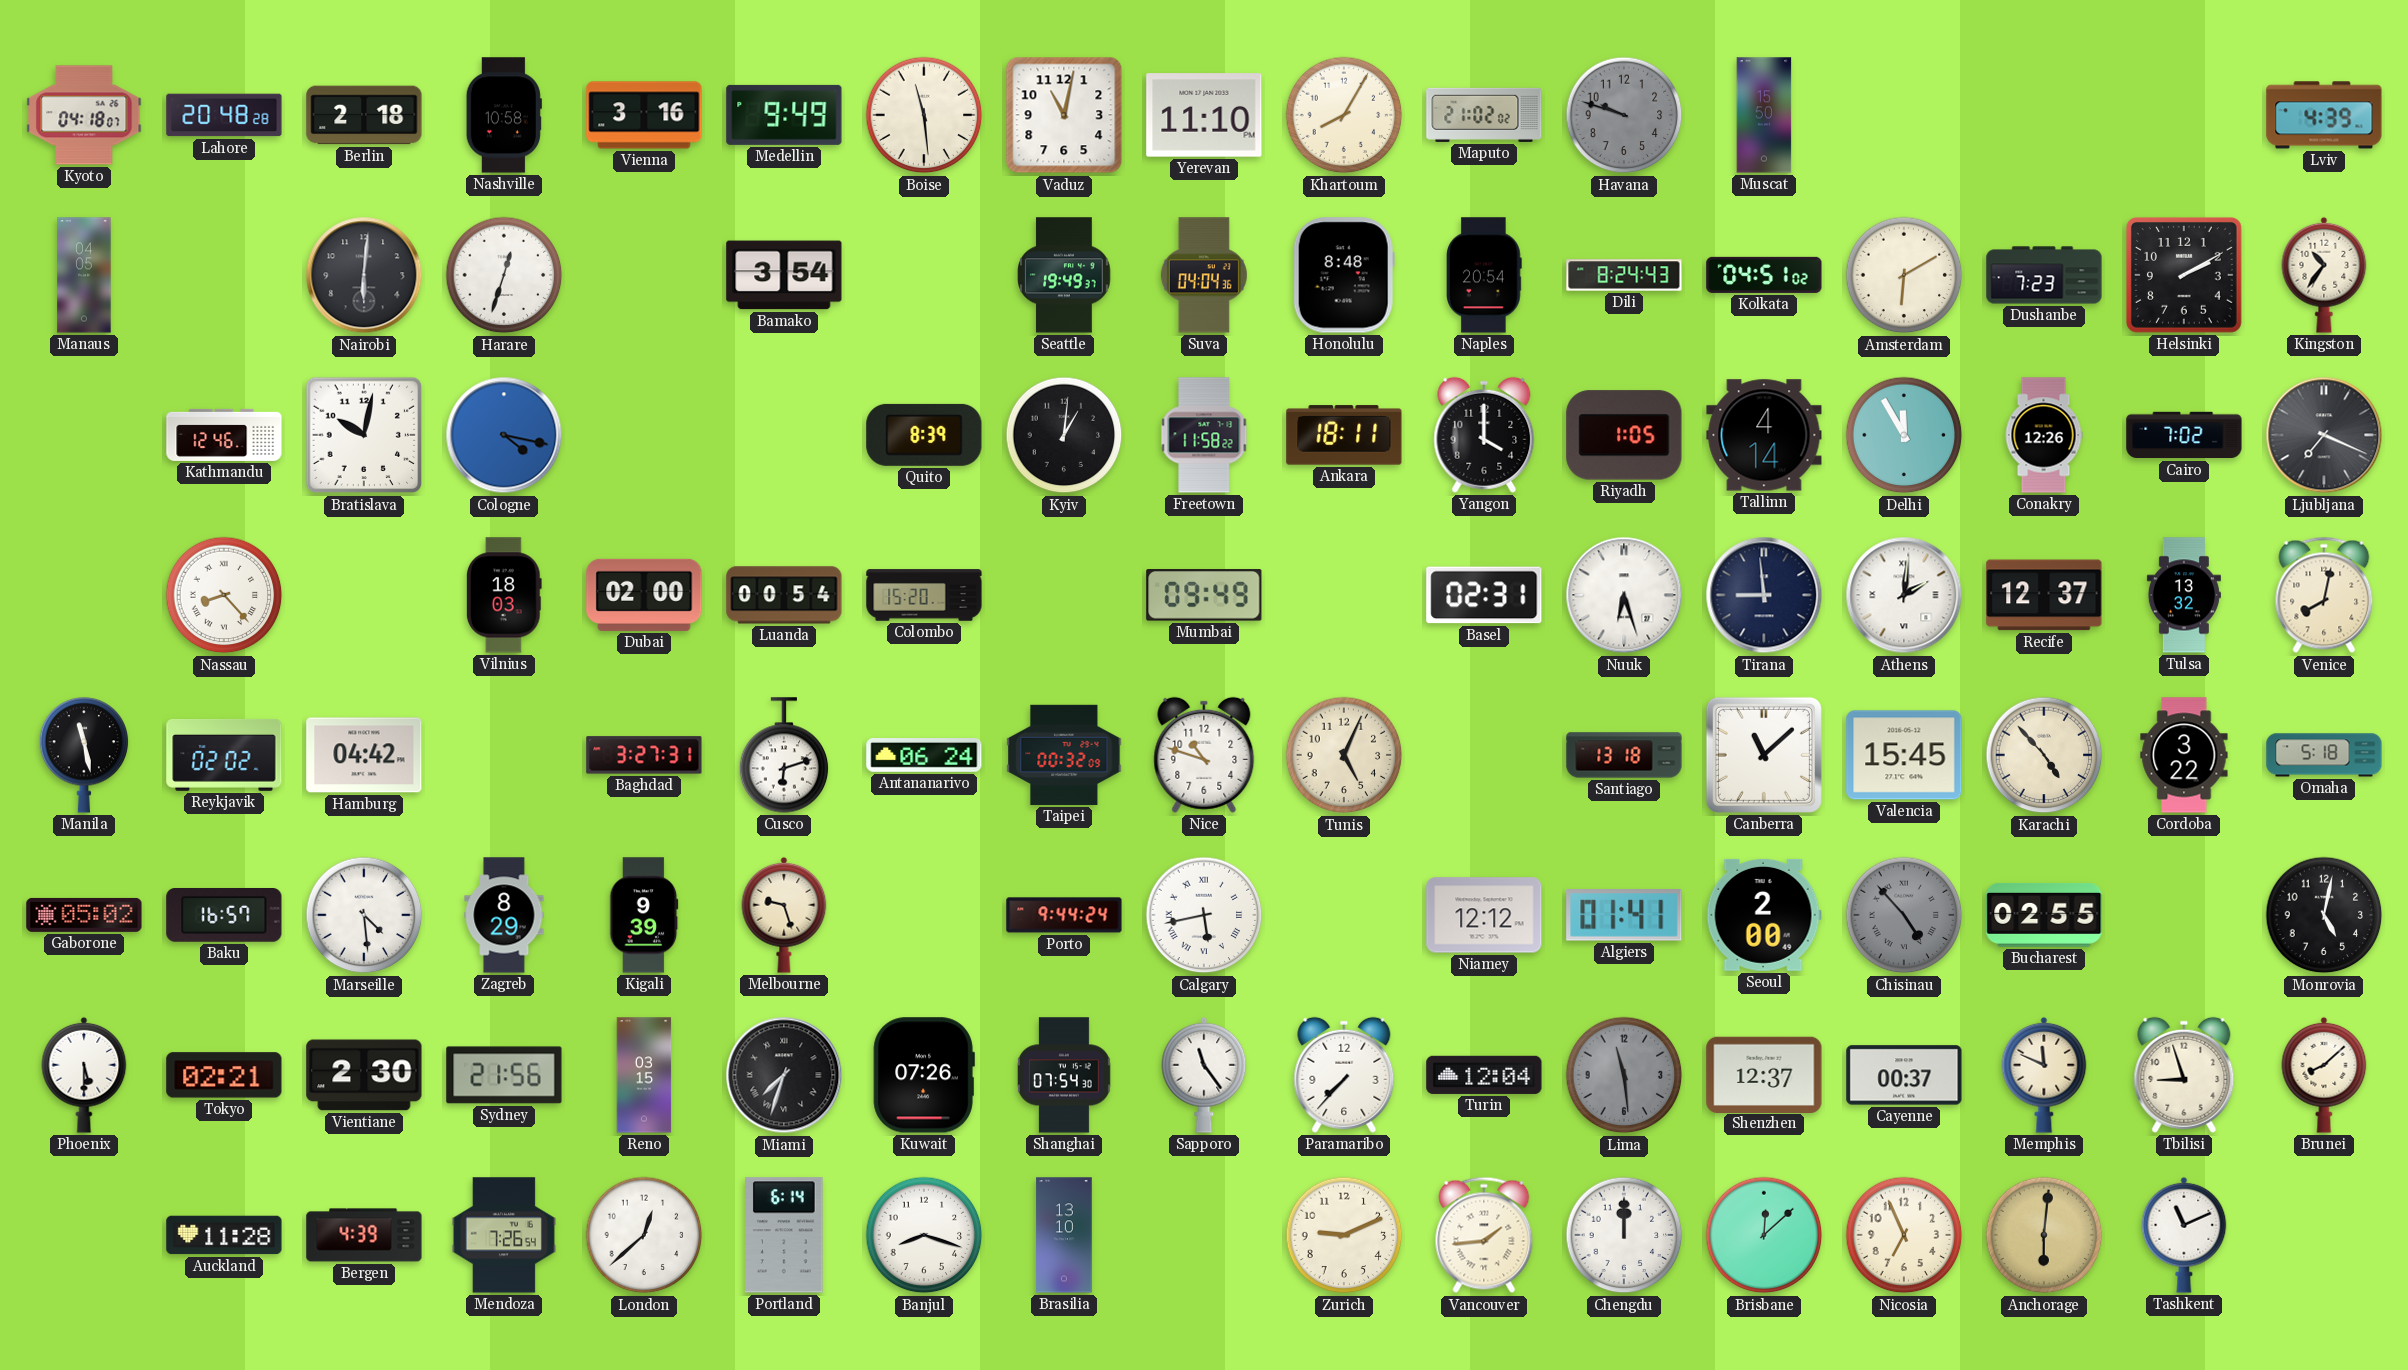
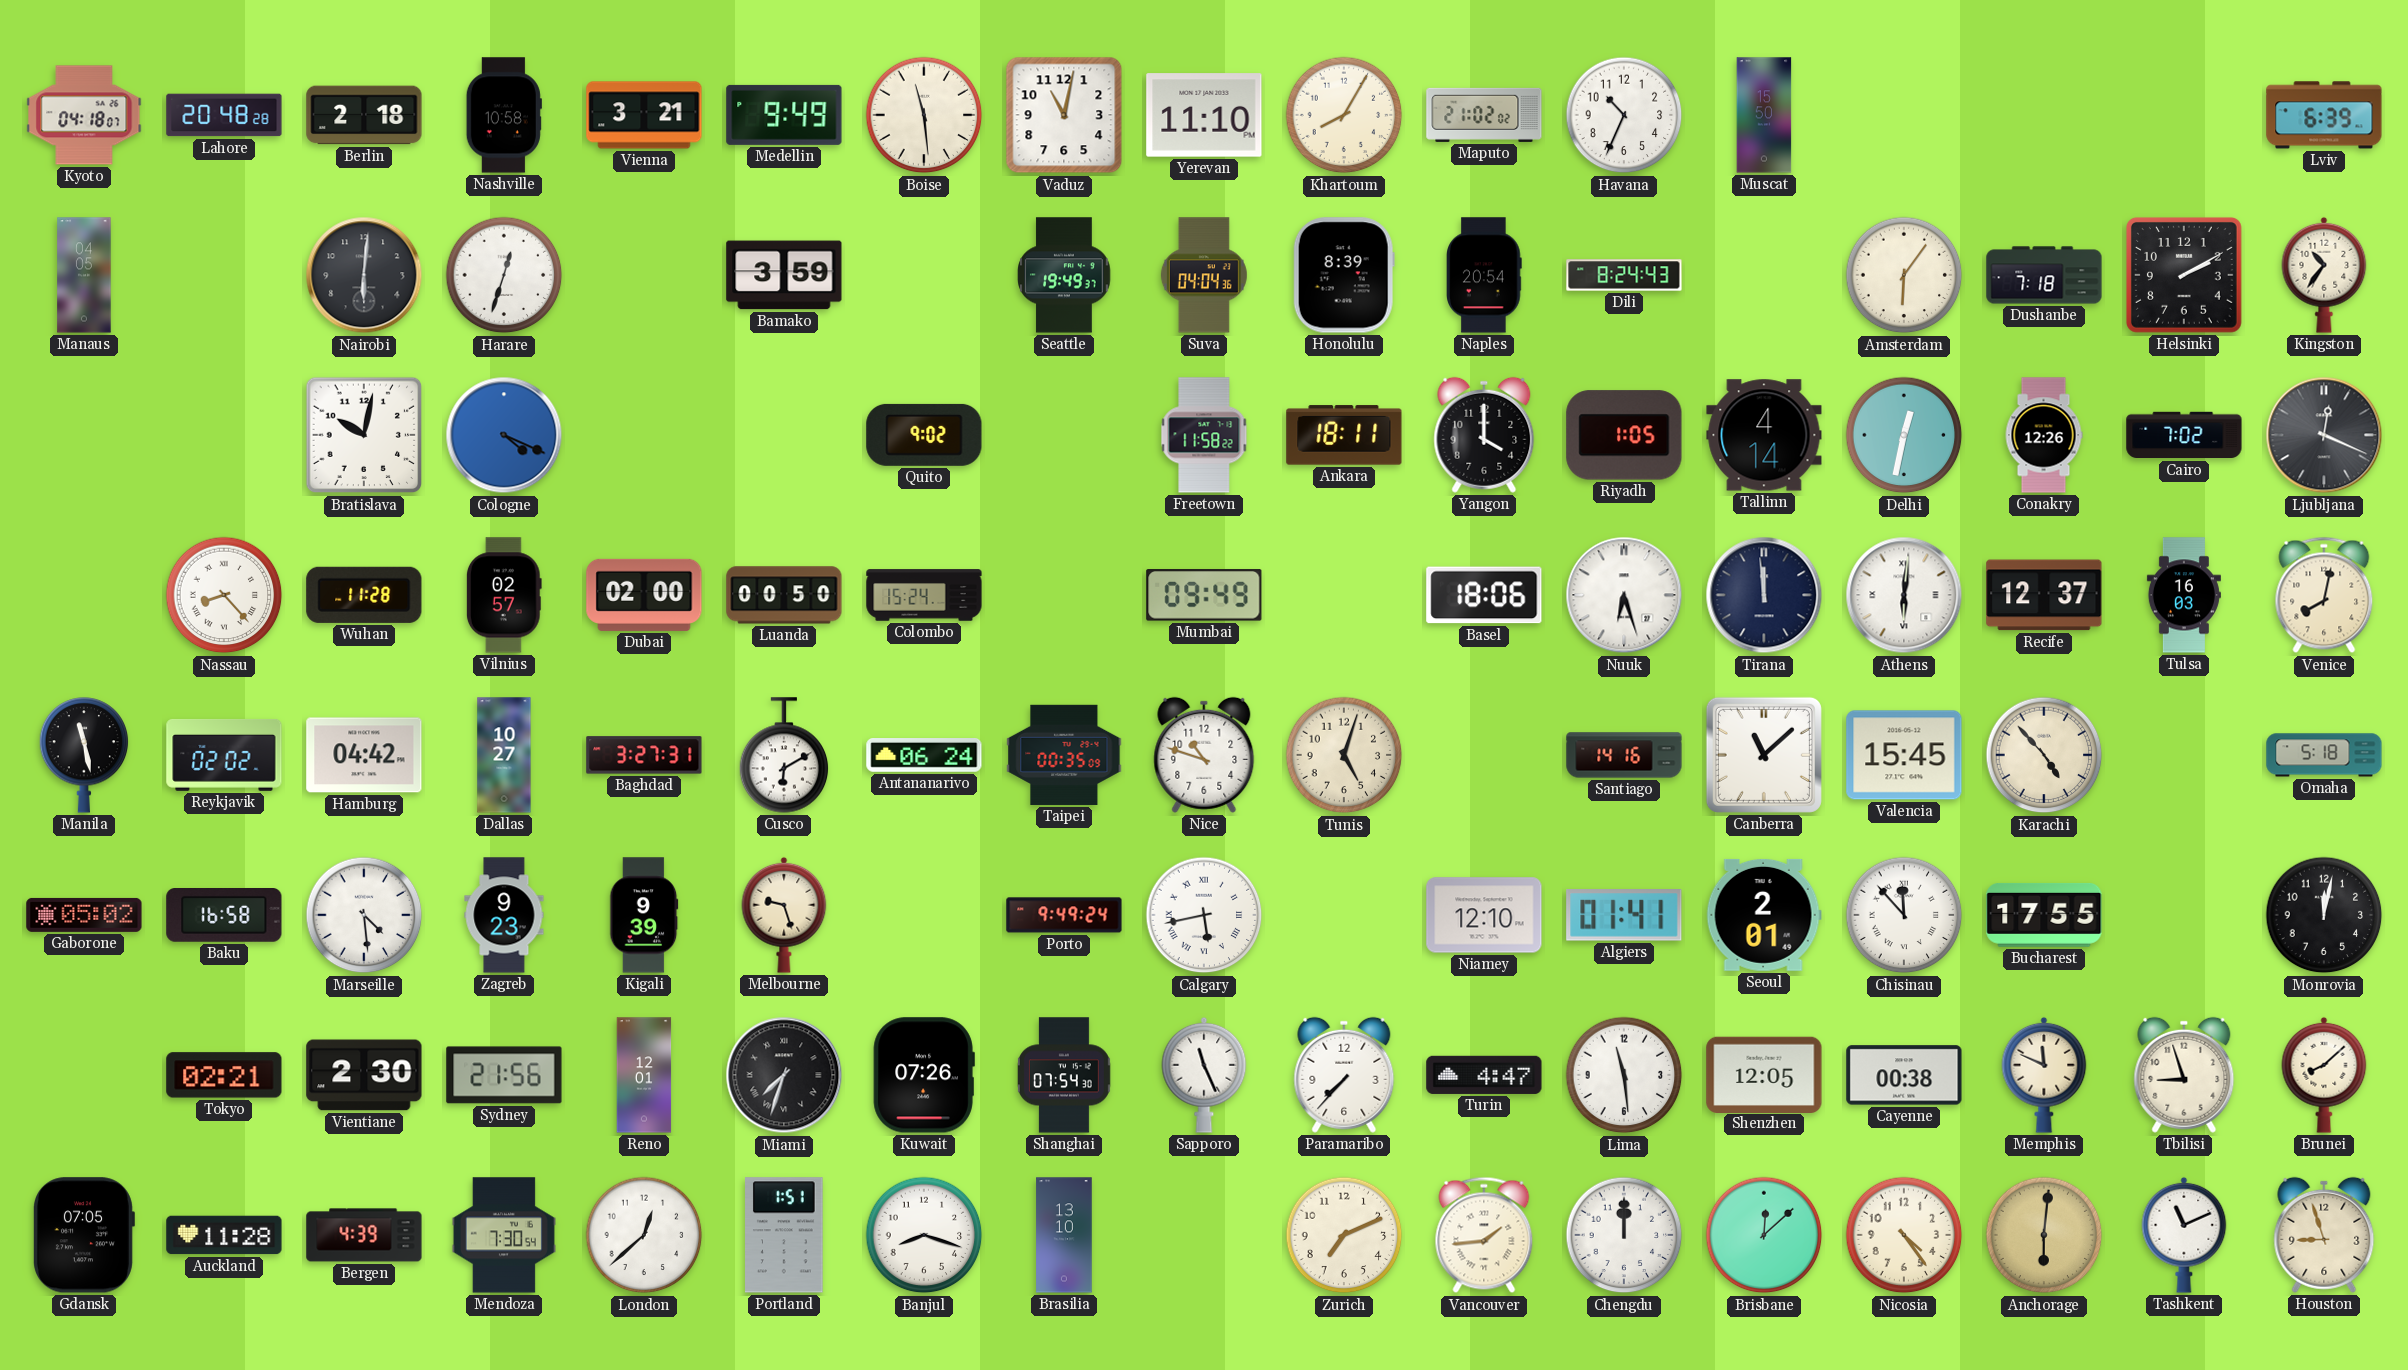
Vienna: 3:16 -> 3:21
Havana: 9:48 -> 10:34
Havana dial: grey -> white
Lviv: 4:39 -> 6:39
Bamako: 3:54 -> 3:59
Honolulu: 8:48 -> 8:39
Kolkata: 04:51 -> none
Amsterdam: 6:10 -> 6:06
Dushanbe: 7:23 -> 7:18
Kathmandu: 12:46 -> none
Cologne: 4:17 -> 4:19
Quito: 8:39 -> 9:02
Kyiv: 1:01 -> none
Delhi: 11:55 -> 12:32
Ljubljana: 7:19 -> 12:19
Wuhan: none -> 11:28
Vilnius: 18:03 -> 02:57
Luanda: 00:54 -> 00:50
Colombo: 15:20 -> 15:24
Basel: 02:31 -> 18:06
Tirana: 8:59 -> 11:59
Athens: 2:01 -> 6:01
Tulsa: 13:32 -> 16:03
Dallas: none -> 10:27
Cusco: 6:12 -> 6:10
Taipei: 00:32 -> 00:35
Tunis: 5:04 -> 5:03
Santiago: 13:18 -> 14:16
Cordoba: 3:22 -> none
Baku: 16:57 -> 16:58
Zagreb: 8:29 -> 9:23
Porto: 9:44 -> 9:49
Niamey: 12:12 -> 12:10
Seoul: 2:00 -> 2:01
Chisinau: 4:53 -> 11:53
Chisinau dial: grey -> white
Bucharest: 02:55 -> 17:55
Monrovia: 5:02 -> 12:02
Phoenix: 5:30 -> none
Reno: 03:15 -> 12:01
Sapporo: 11:24 -> 11:26
Turin: 12:04 -> 4:47
Lima dial: grey -> white
Shenzhen: 12:37 -> 12:05
Cayenne: 00:37 -> 00:38
Gdansk: none -> 07:05
Mendoza: 7:26 -> 7:30
Portland: 6:14 -> 1:51
Zurich: 9:11 -> 7:11
Nicosia: 6:56 -> 4:24
Houston: none -> 8:57
